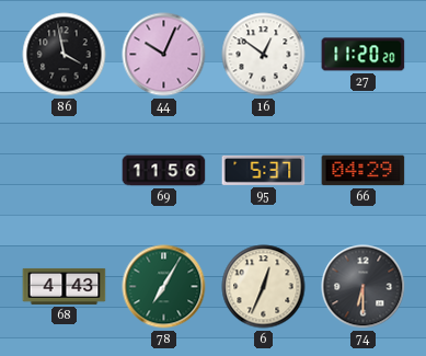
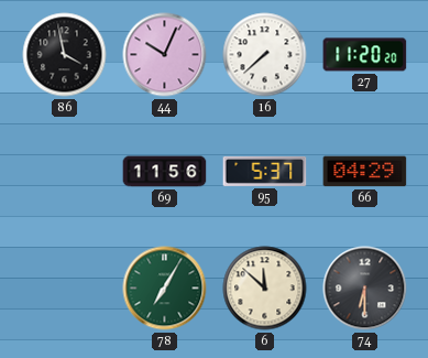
16: 12:51 -> 7:38
68: 4:43 -> none
6: 12:34 -> 11:52
